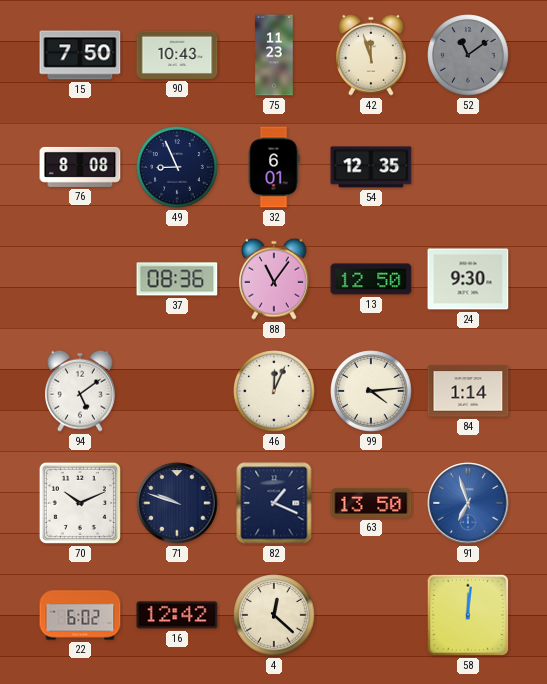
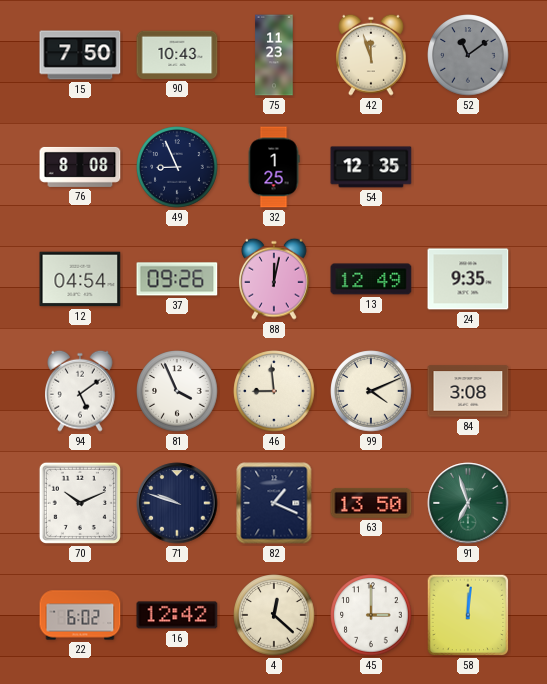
32: 6:01 -> 1:25
12: none -> 04:54
37: 08:36 -> 09:26
88: 11:06 -> 12:02
13: 12:50 -> 12:49
24: 9:30 -> 9:35
81: none -> 3:56
46: 12:04 -> 8:59
99: 4:14 -> 4:11
84: 1:14 -> 3:08
91 dial: blue -> green
45: none -> 3:00
